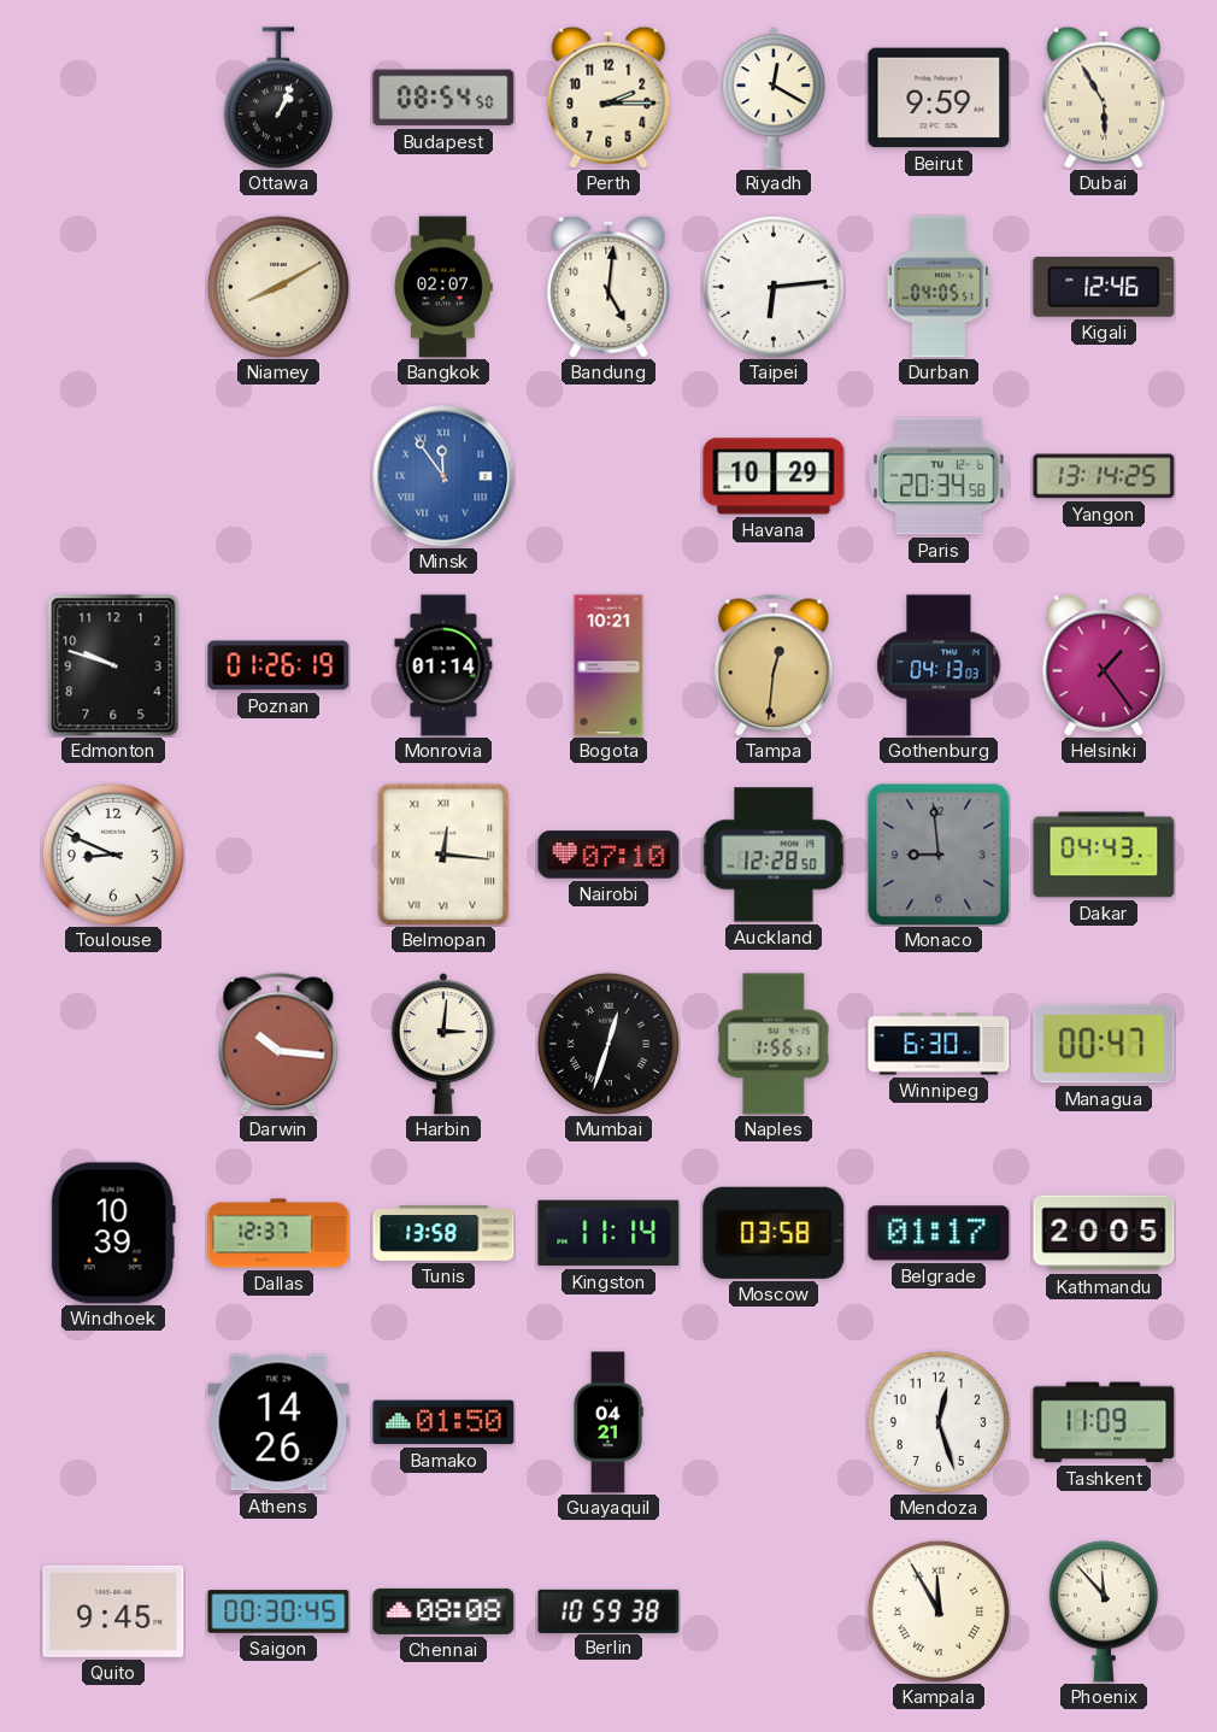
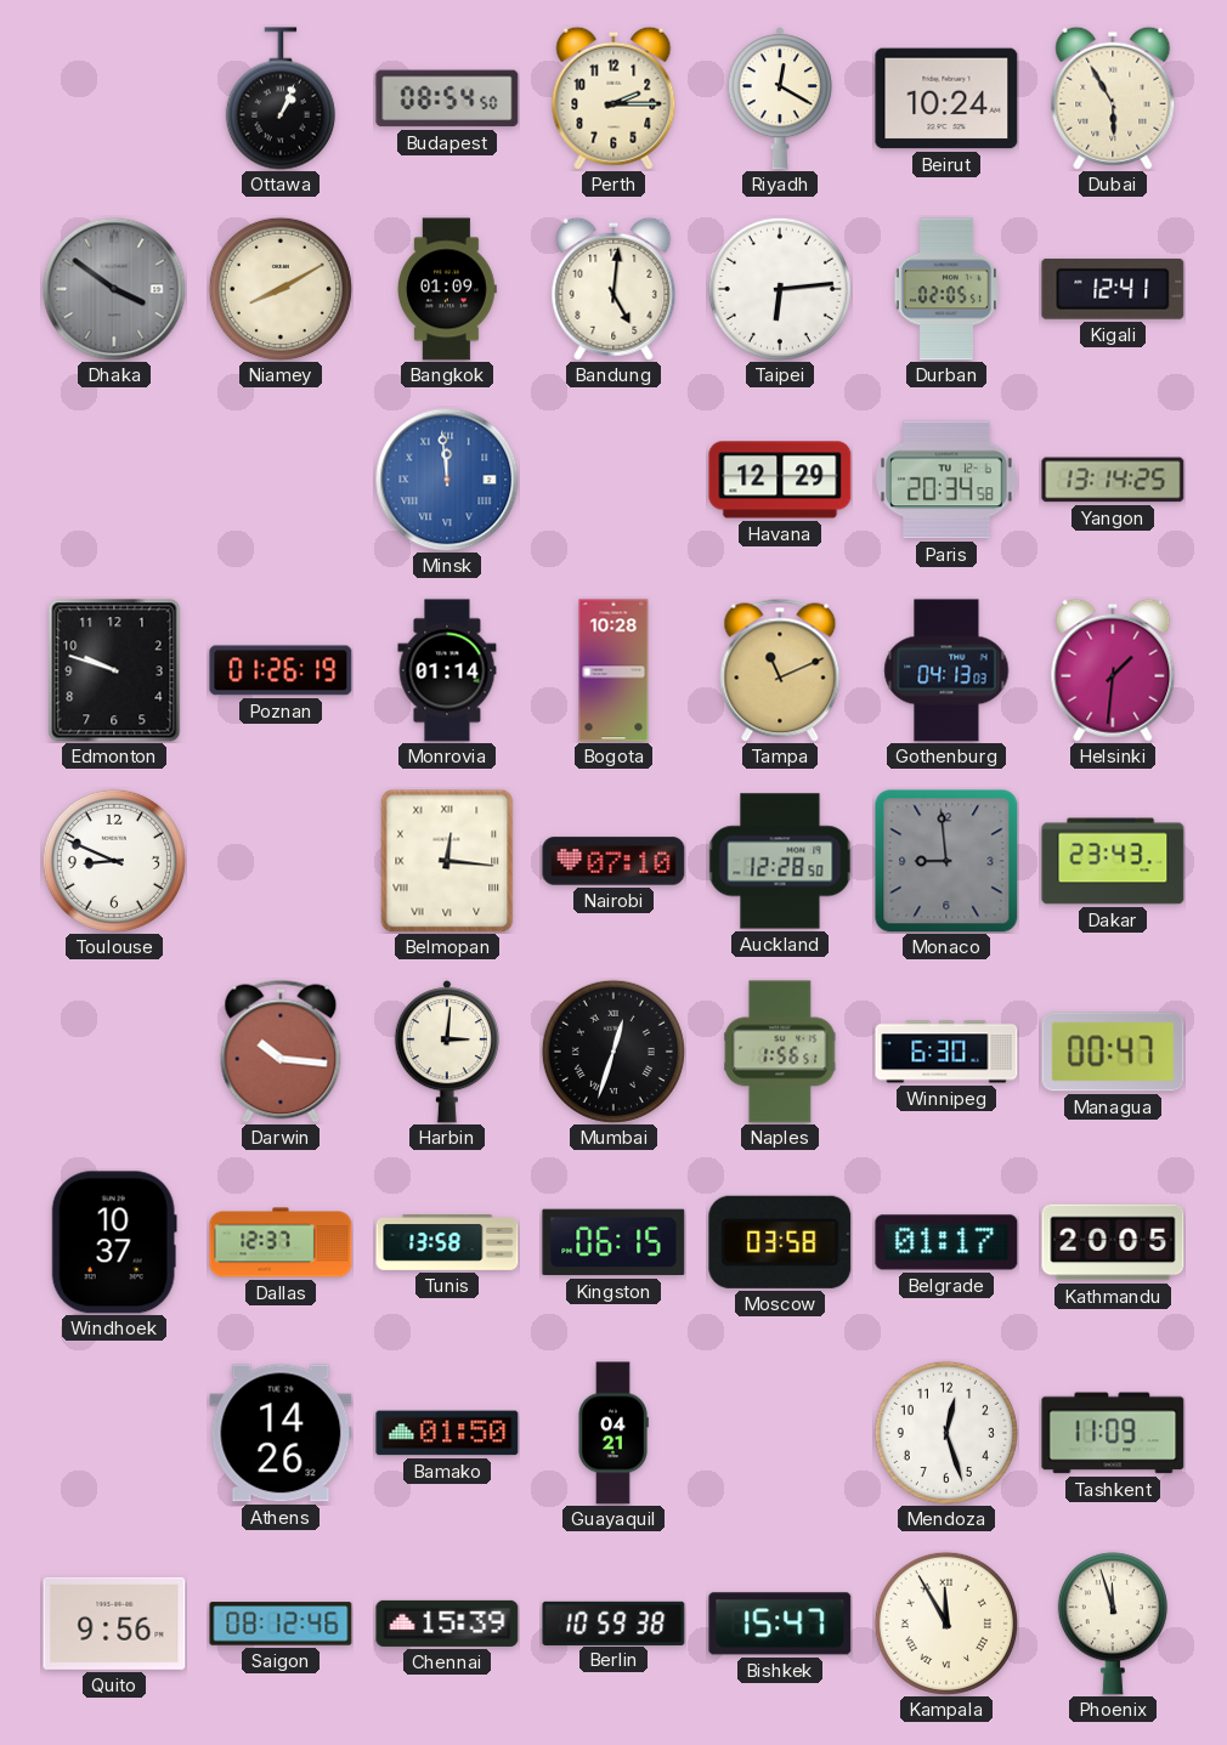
Beirut: 9:59 -> 10:24
Dhaka: none -> 3:51
Bangkok: 02:07 -> 01:09
Durban: 04:05 -> 02:05
Kigali: 12:46 -> 12:41
Minsk: 11:54 -> 11:59
Havana: 10:29 -> 12:29
Bogota: 10:21 -> 10:28
Tampa: 12:31 -> 11:11
Helsinki: 1:24 -> 1:31
Dakar: 04:43 -> 23:43
Windhoek: 10:39 -> 10:37
Kingston: 11:14 -> 06:15
Quito: 9:45 -> 9:56
Saigon: 00:30 -> 08:12
Chennai: 08:08 -> 15:39
Bishkek: none -> 15:47
Phoenix: 11:53 -> 11:57
